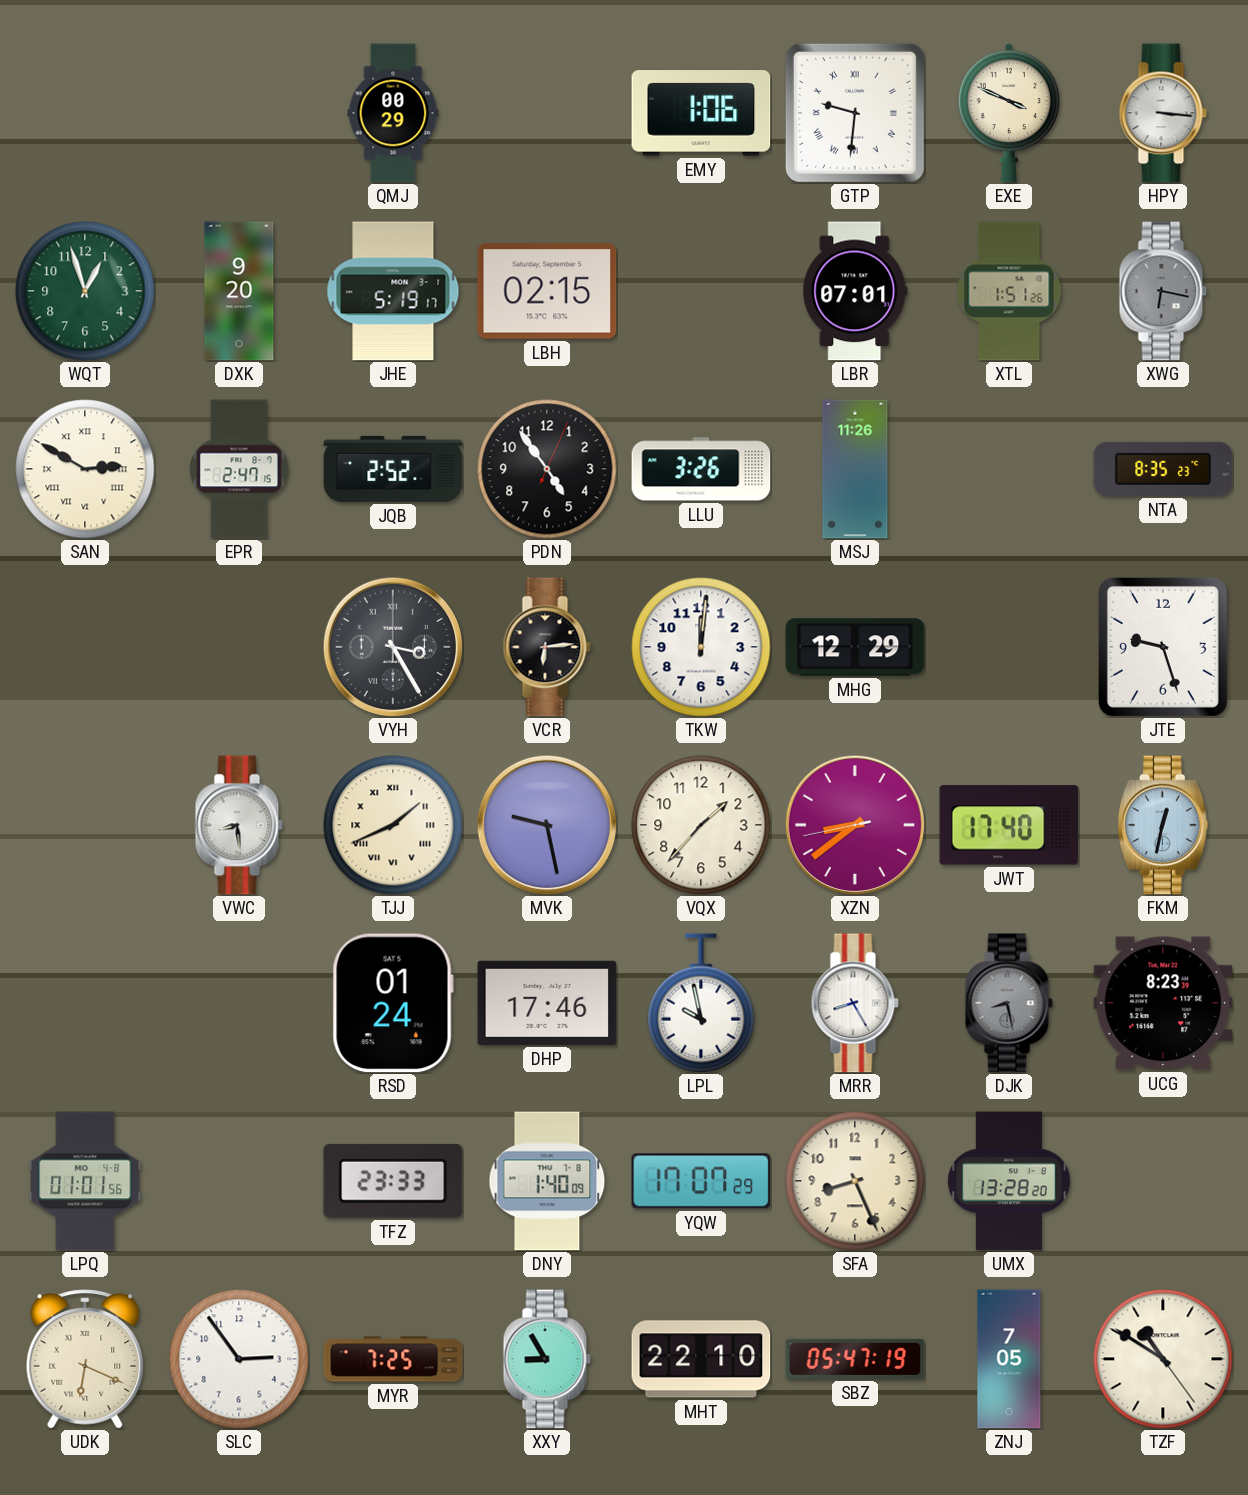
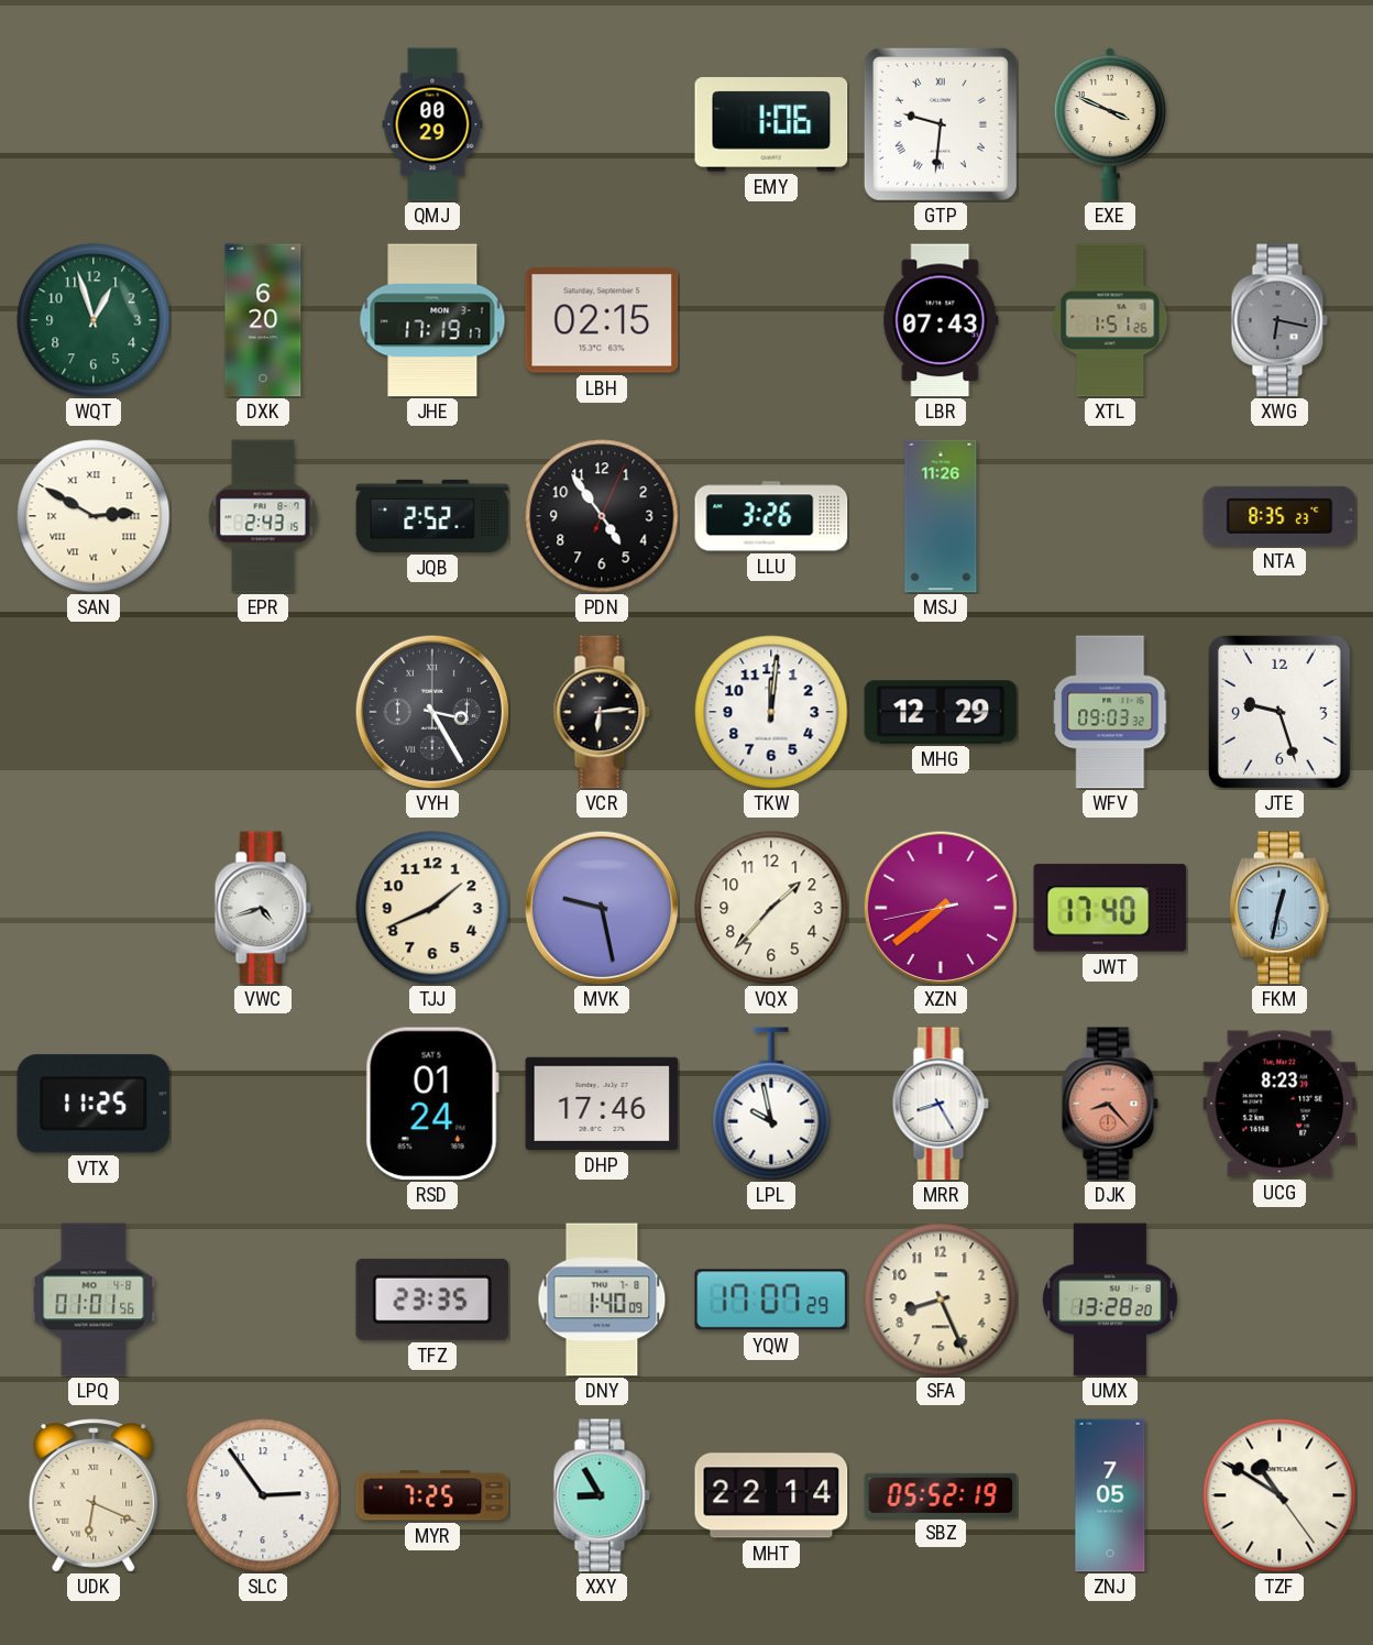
HPY: 3:16 -> none
DXK: 9:20 -> 6:20
JHE: 5:19 -> 17:19
LBR: 07:01 -> 07:43
EPR: 2:47 -> 2:43
WFV: none -> 09:03
VWC: 8:29 -> 4:42
TJJ numerals: Roman -> Arabic
XZN: 8:38 -> 7:38
VTX: none -> 11:25
DJK: 8:28 -> 8:23
DJK dial: grey -> salmon
TFZ: 23:33 -> 23:35
MHT: 22:10 -> 22:14
SBZ: 05:47 -> 05:52
